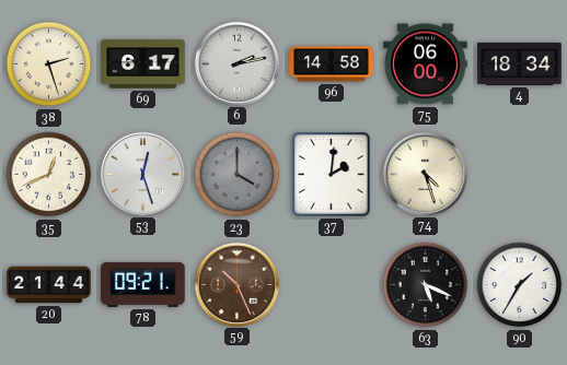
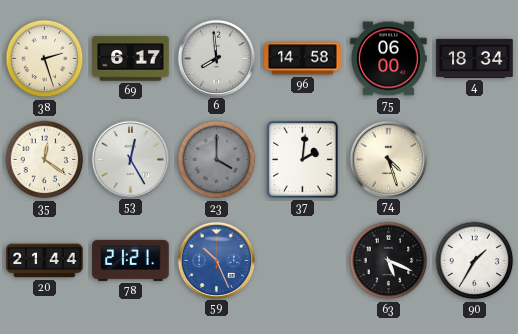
6: 2:13 -> 7:59
35: 12:41 -> 12:21
53: 12:27 -> 12:25
78: 09:21 -> 21:21
59 dial: brown -> blue
